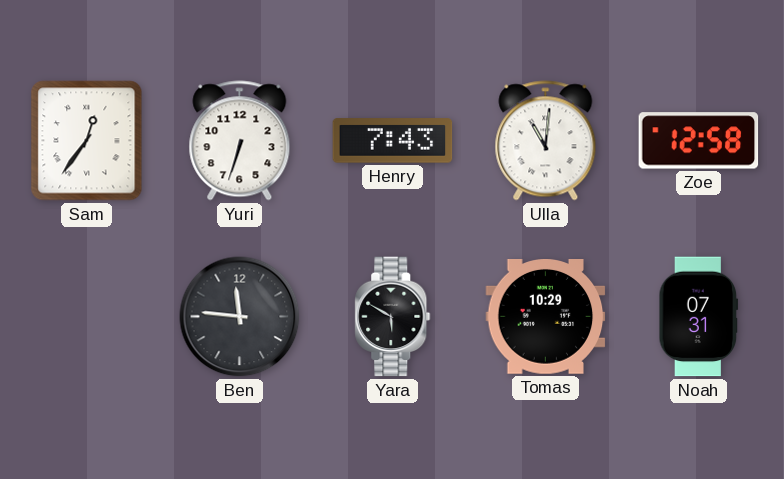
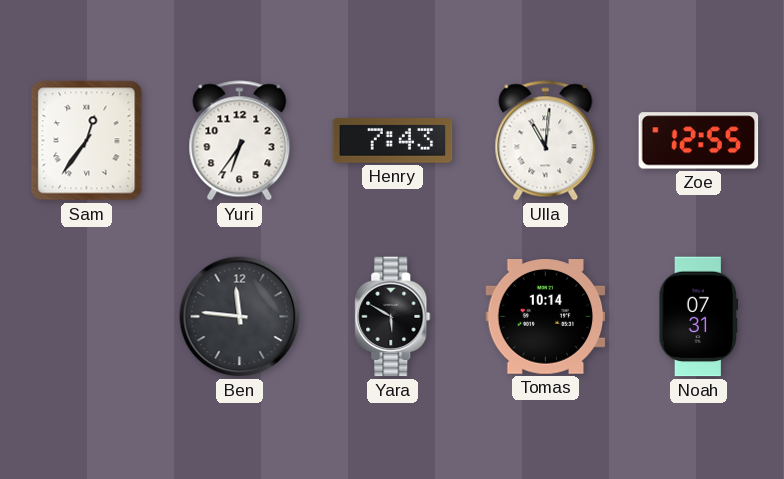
Yuri: 6:33 -> 6:36
Zoe: 12:58 -> 12:55
Tomas: 10:29 -> 10:14
